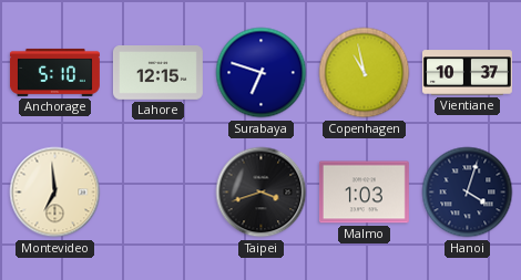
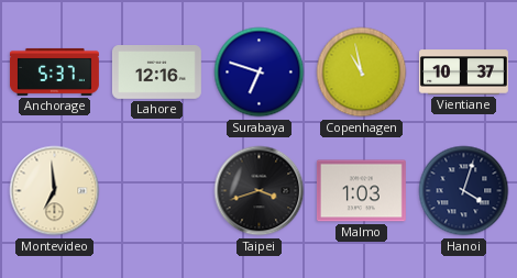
Anchorage: 5:10 -> 5:37
Lahore: 12:15 -> 12:16
